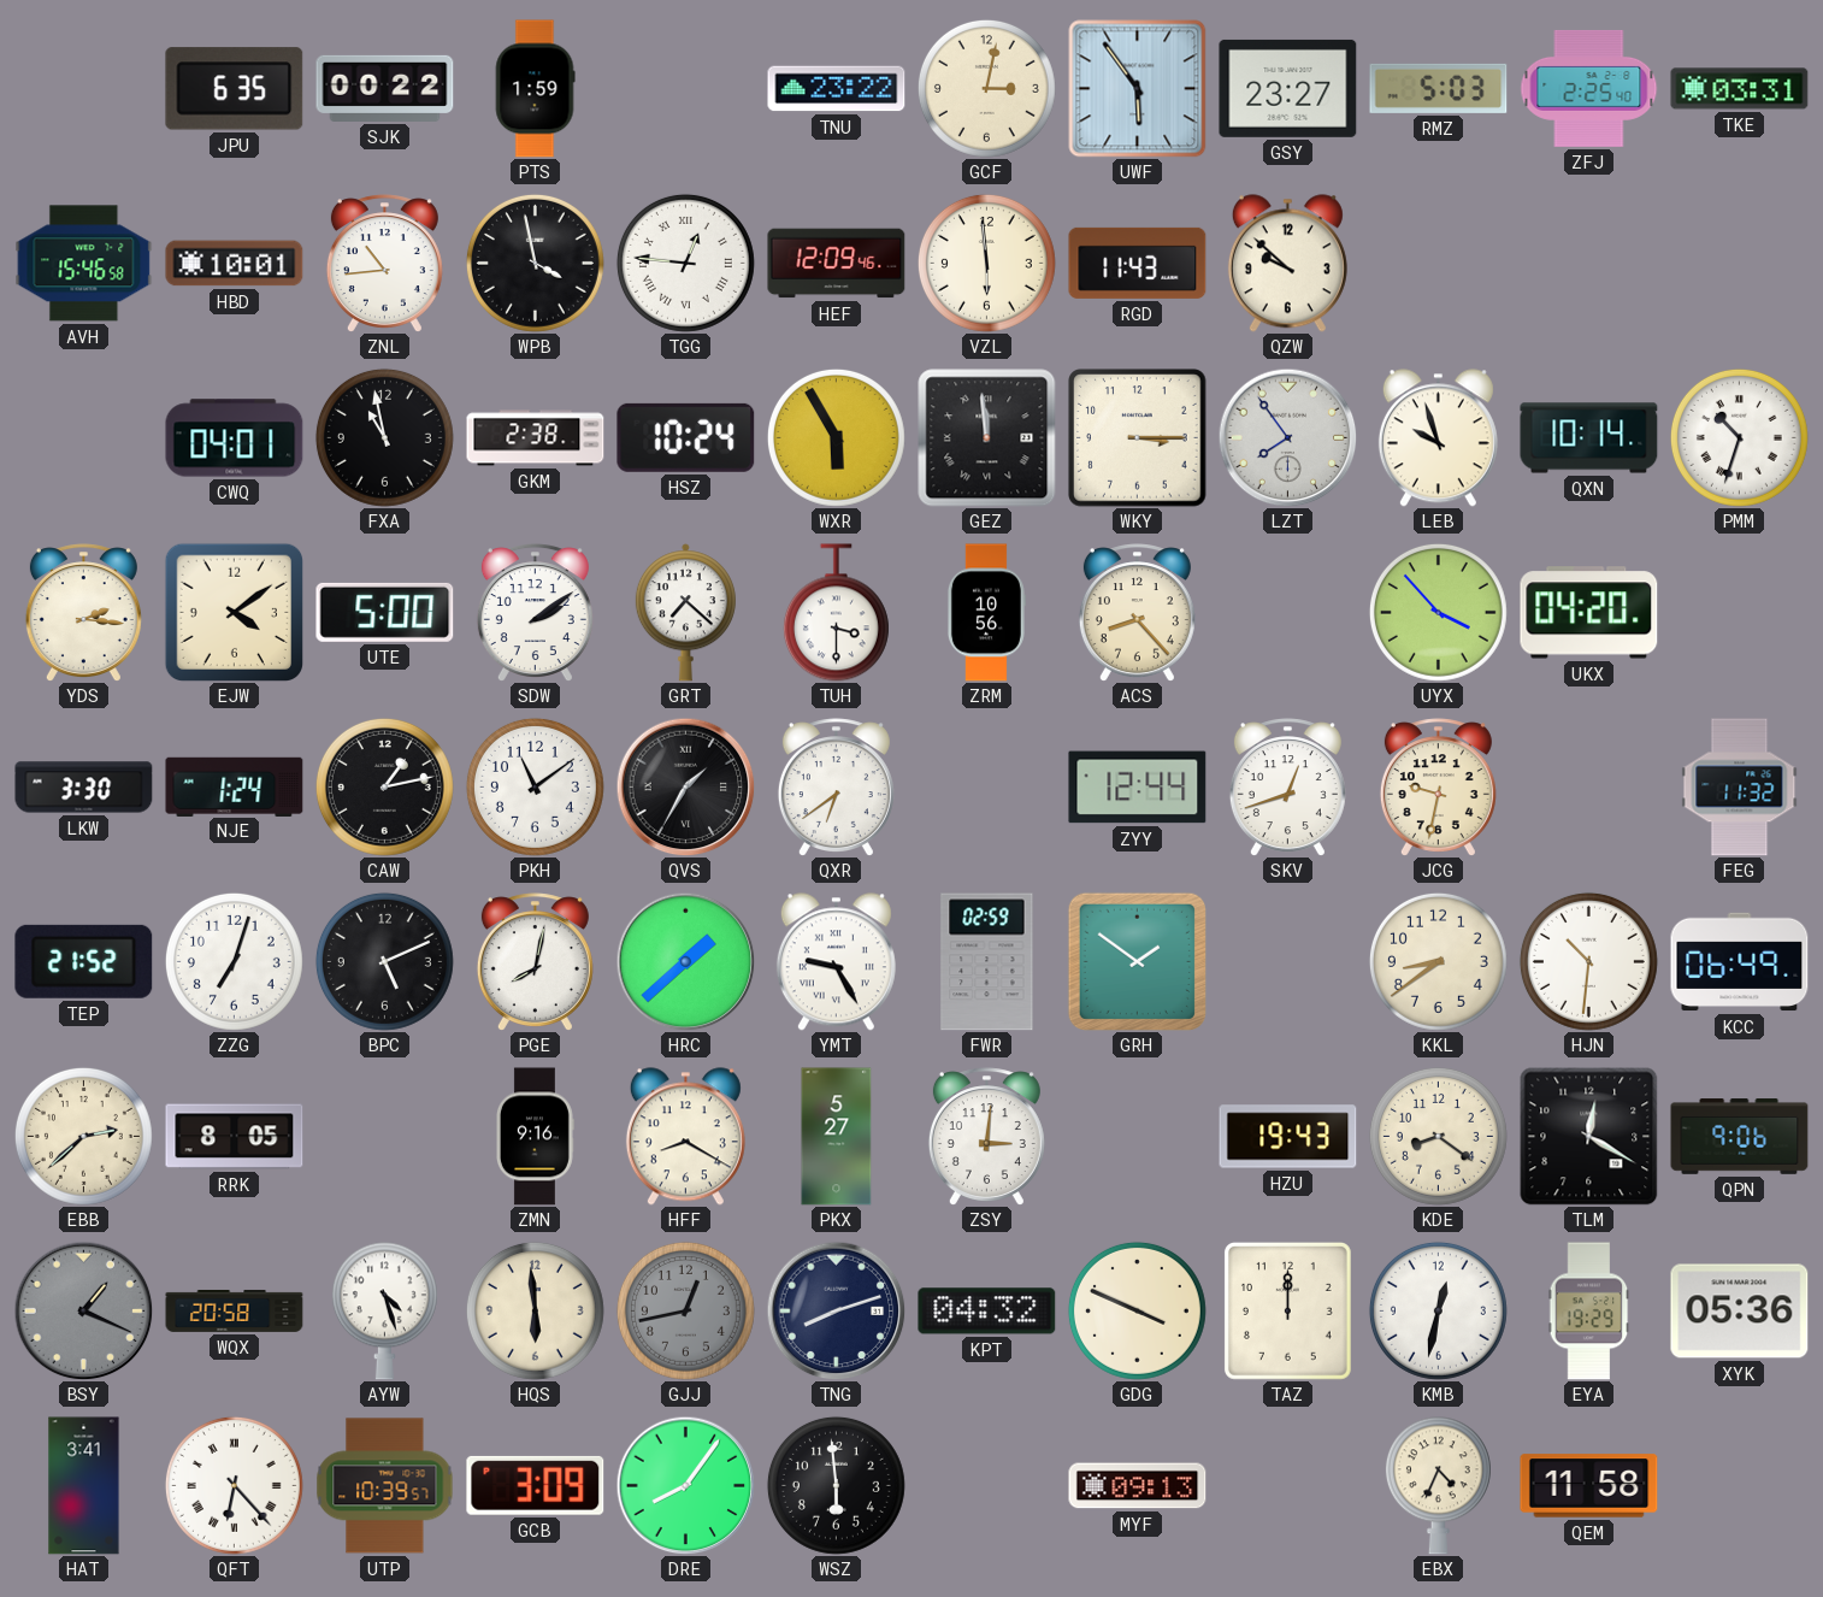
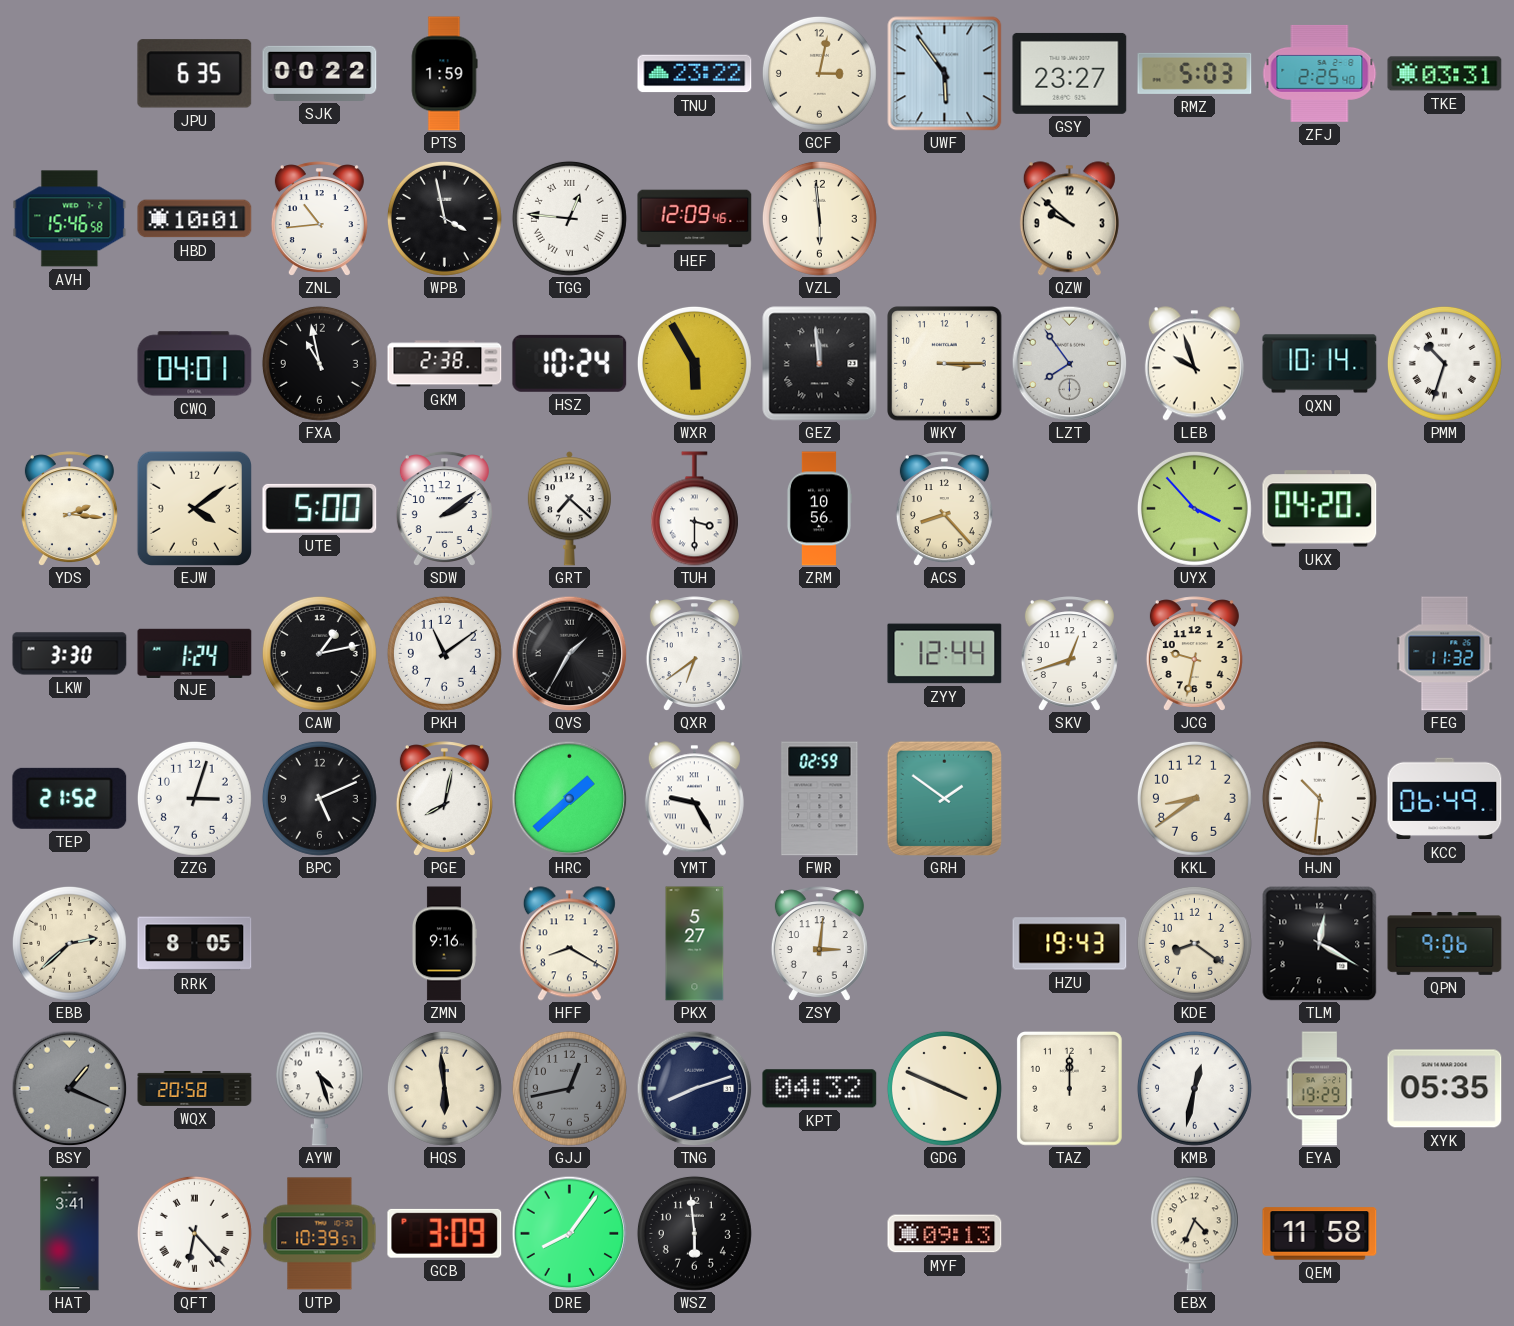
RGD: 11:43 -> none
ZZG: 7:03 -> 3:03
XYK: 05:36 -> 05:35
